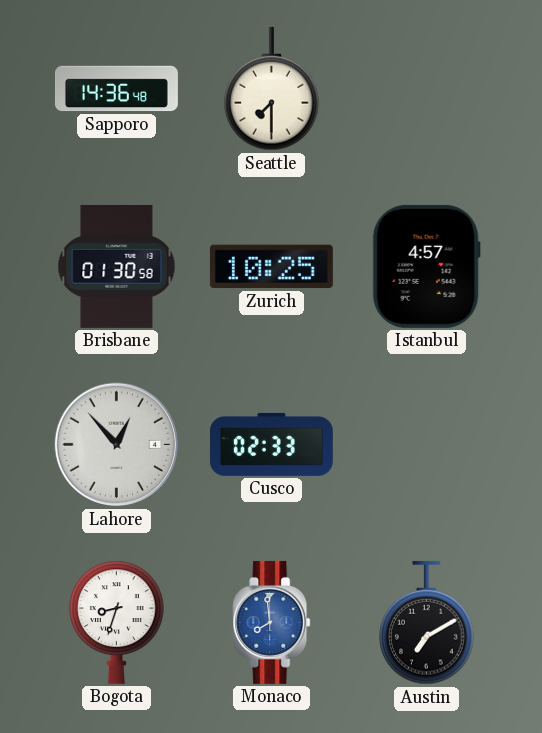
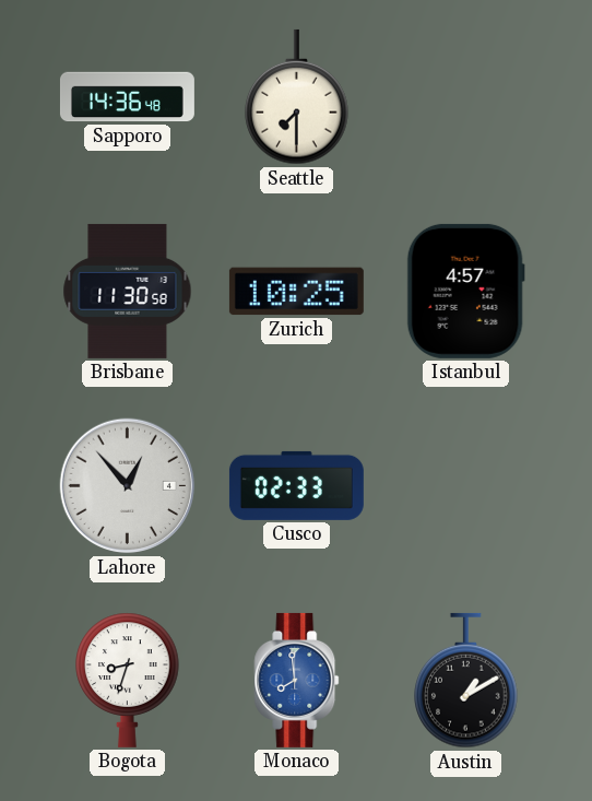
Brisbane: 01:30 -> 11:30
Austin: 7:10 -> 1:10
